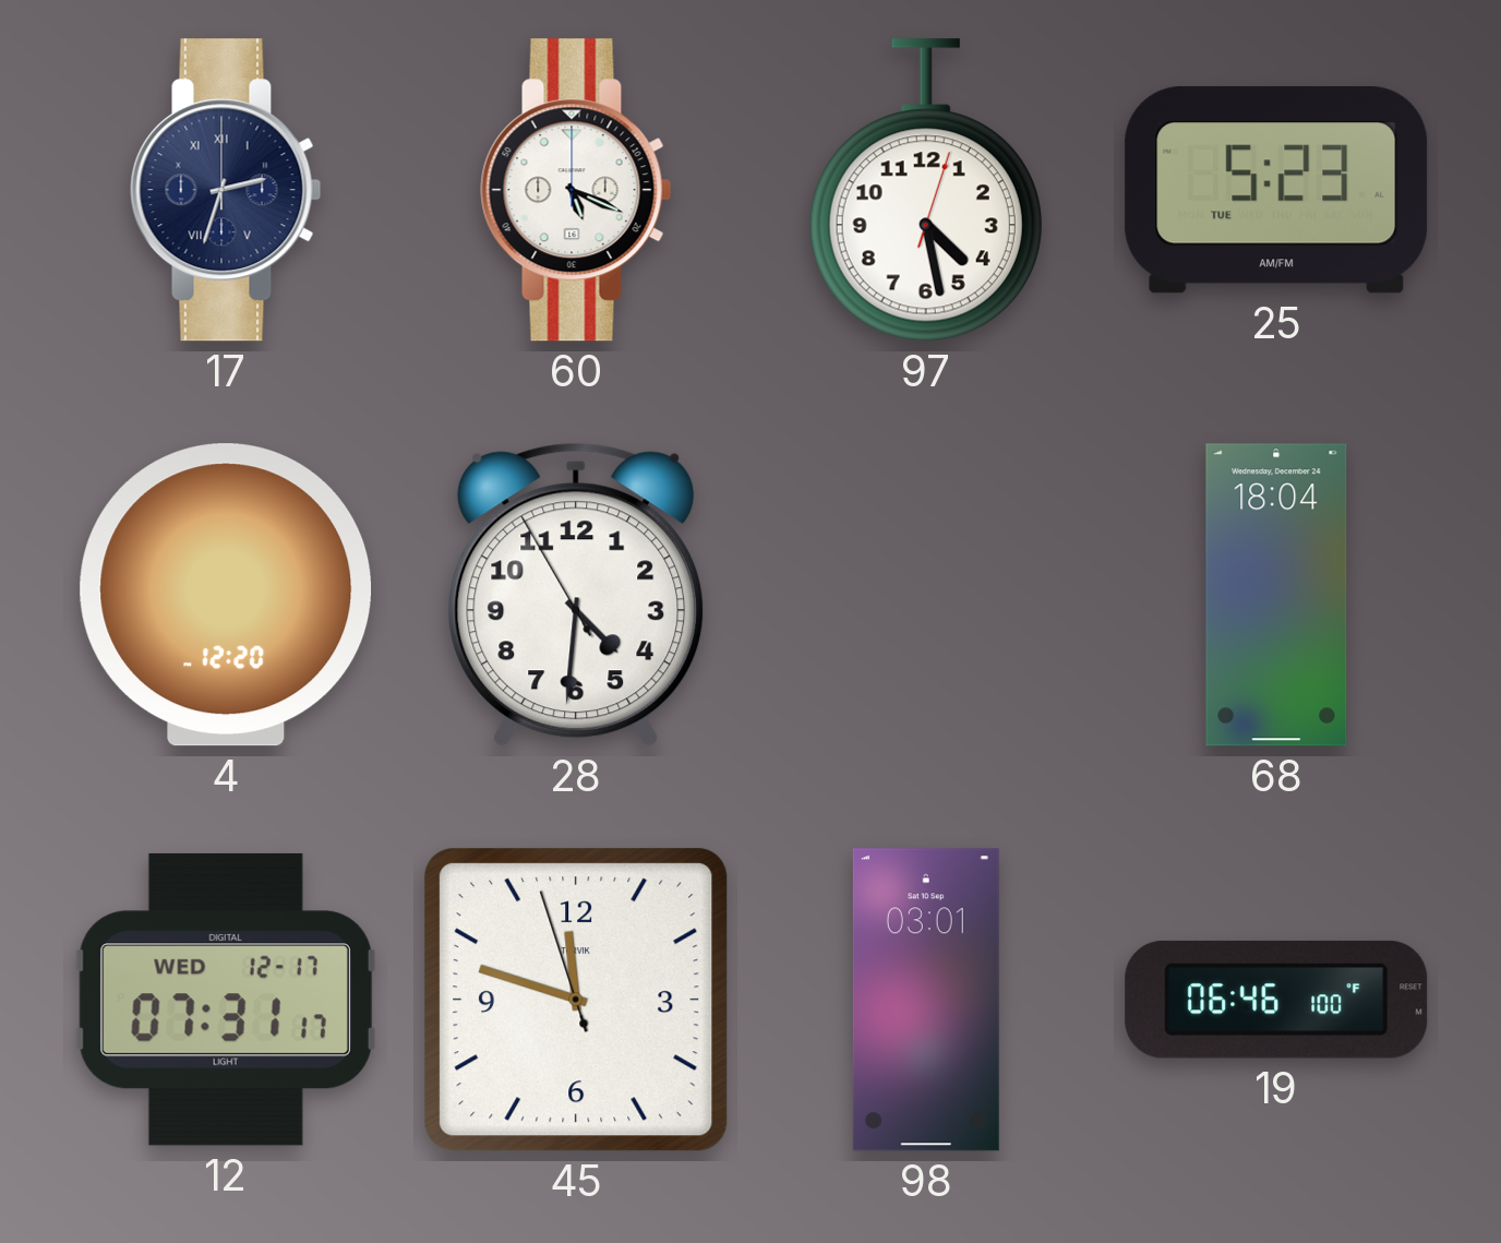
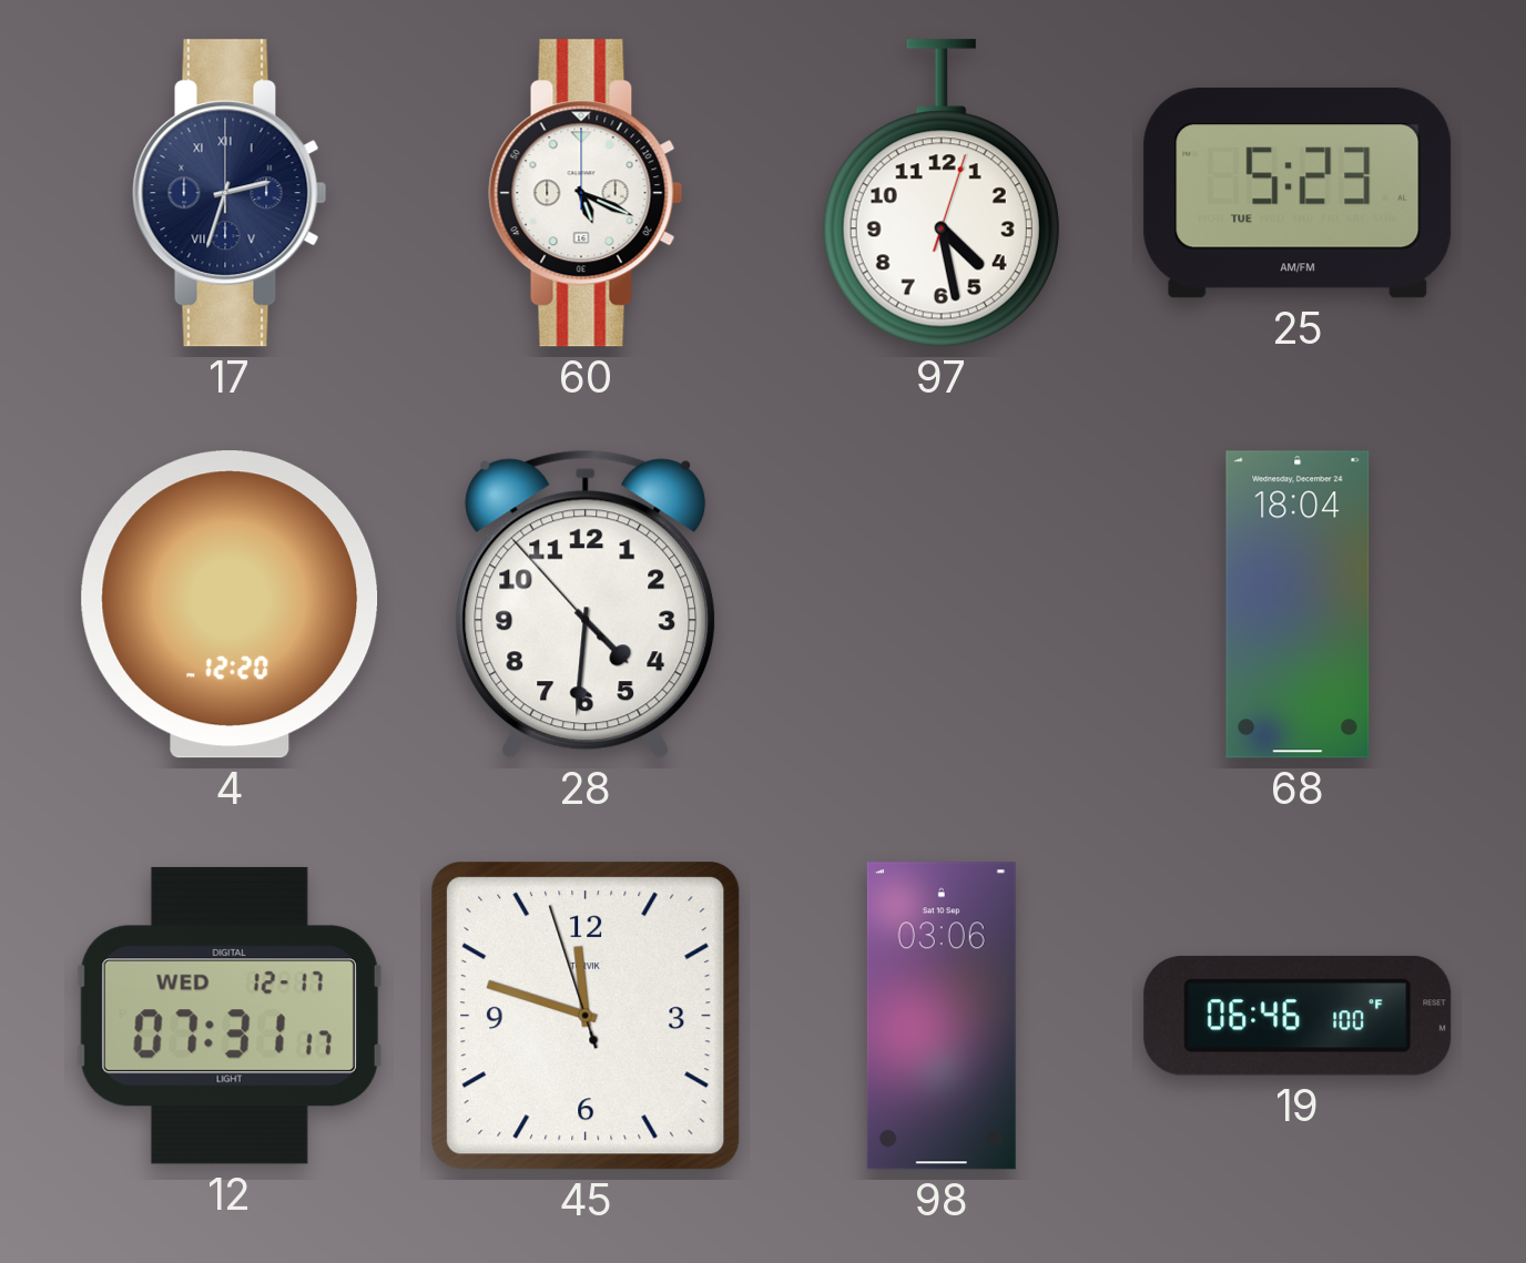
28: 4:30:55 -> 4:30:53
98: 03:01 -> 03:06
